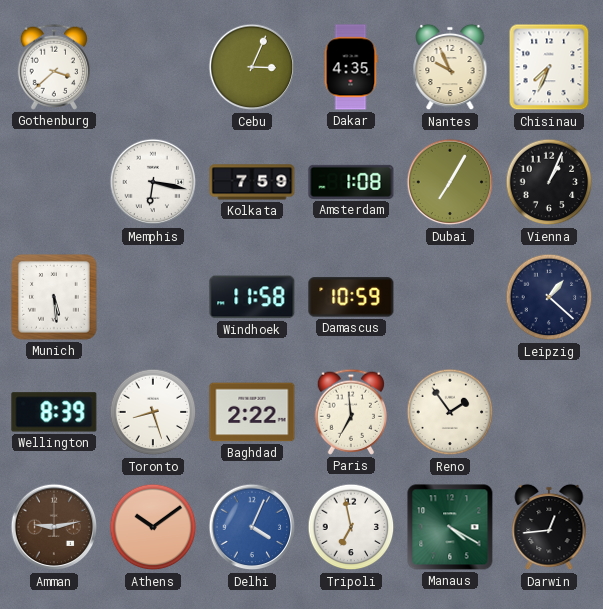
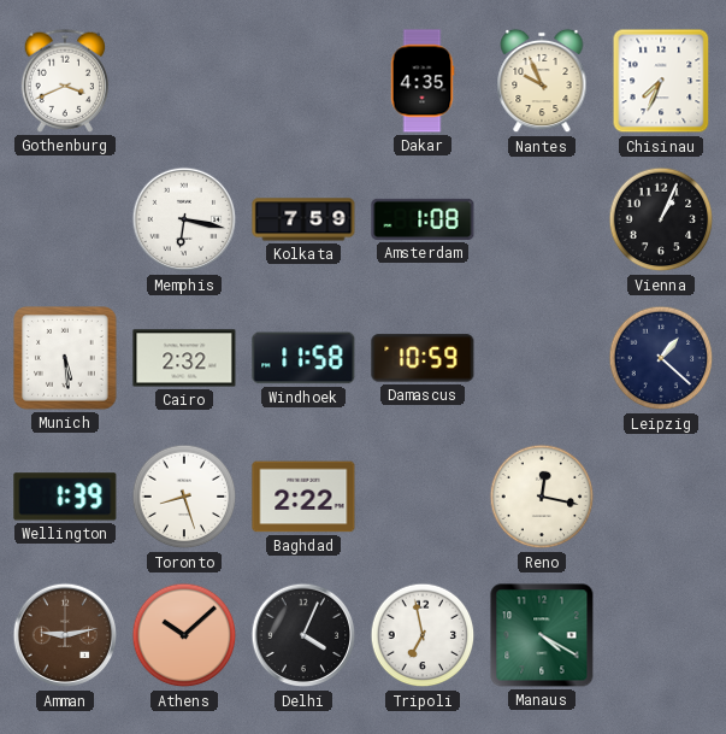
Gothenburg: 3:38 -> 3:41
Cebu: 3:04 -> none
Dubai: 7:05 -> none
Cairo: none -> 2:32
Wellington: 8:39 -> 1:39
Paris: 6:59 -> none
Reno: 1:54 -> 12:17
Athens: 10:09 -> 10:08
Delhi dial: blue -> black
Darwin: 12:44 -> none
